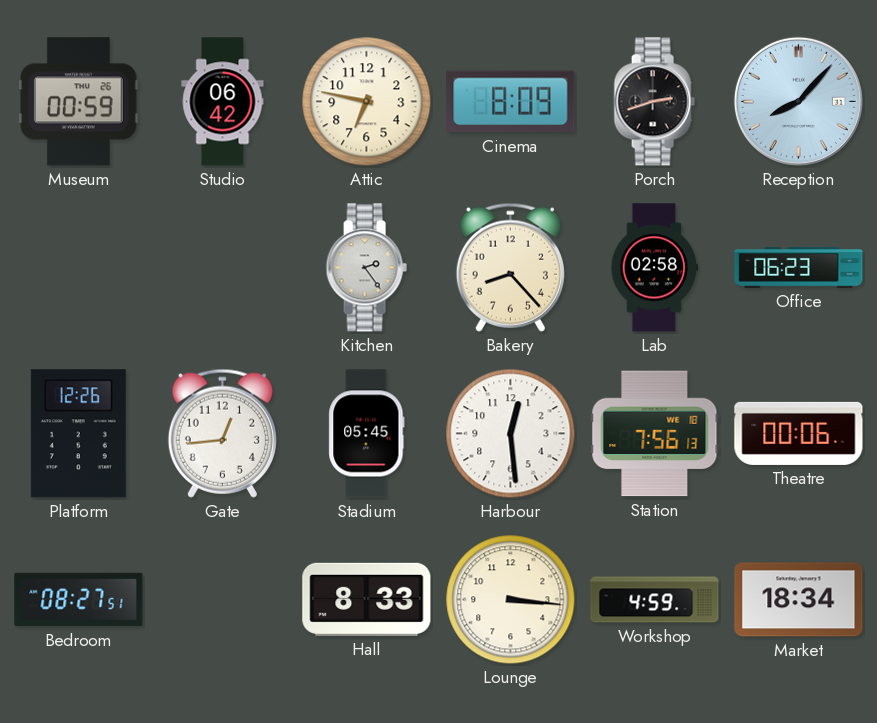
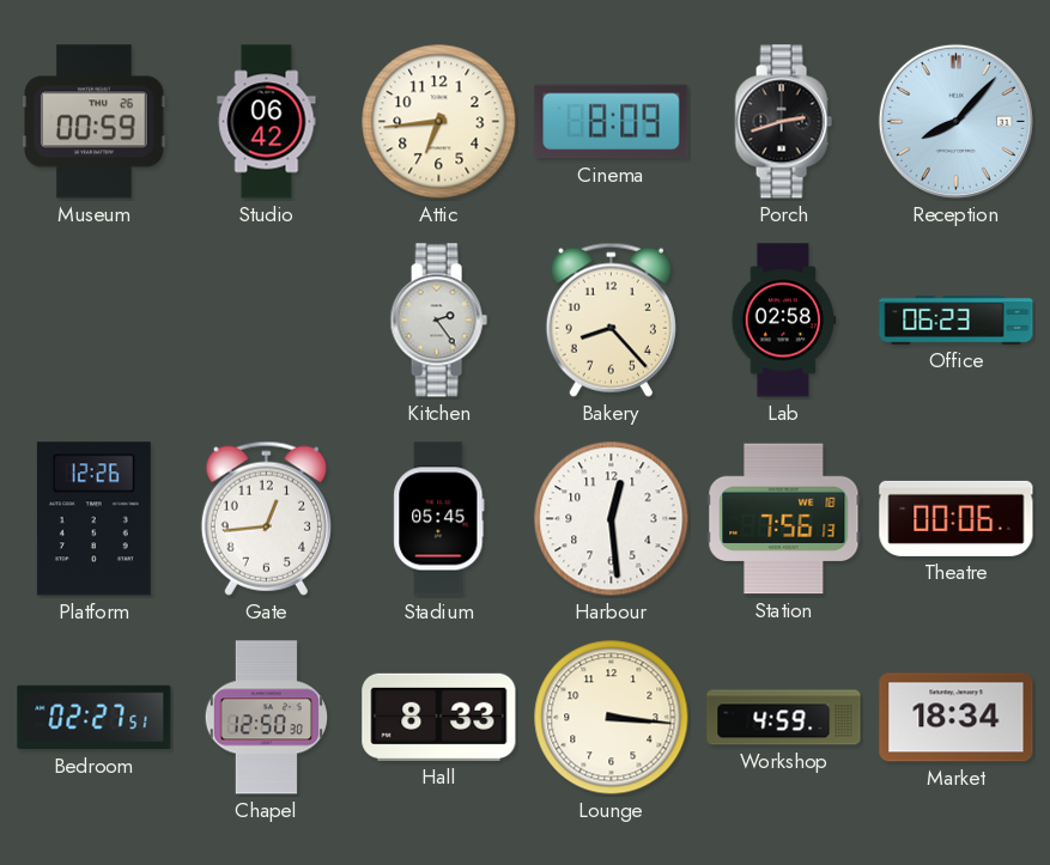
Attic: 6:47 -> 6:44
Bedroom: 08:27 -> 02:27
Chapel: none -> 12:50
